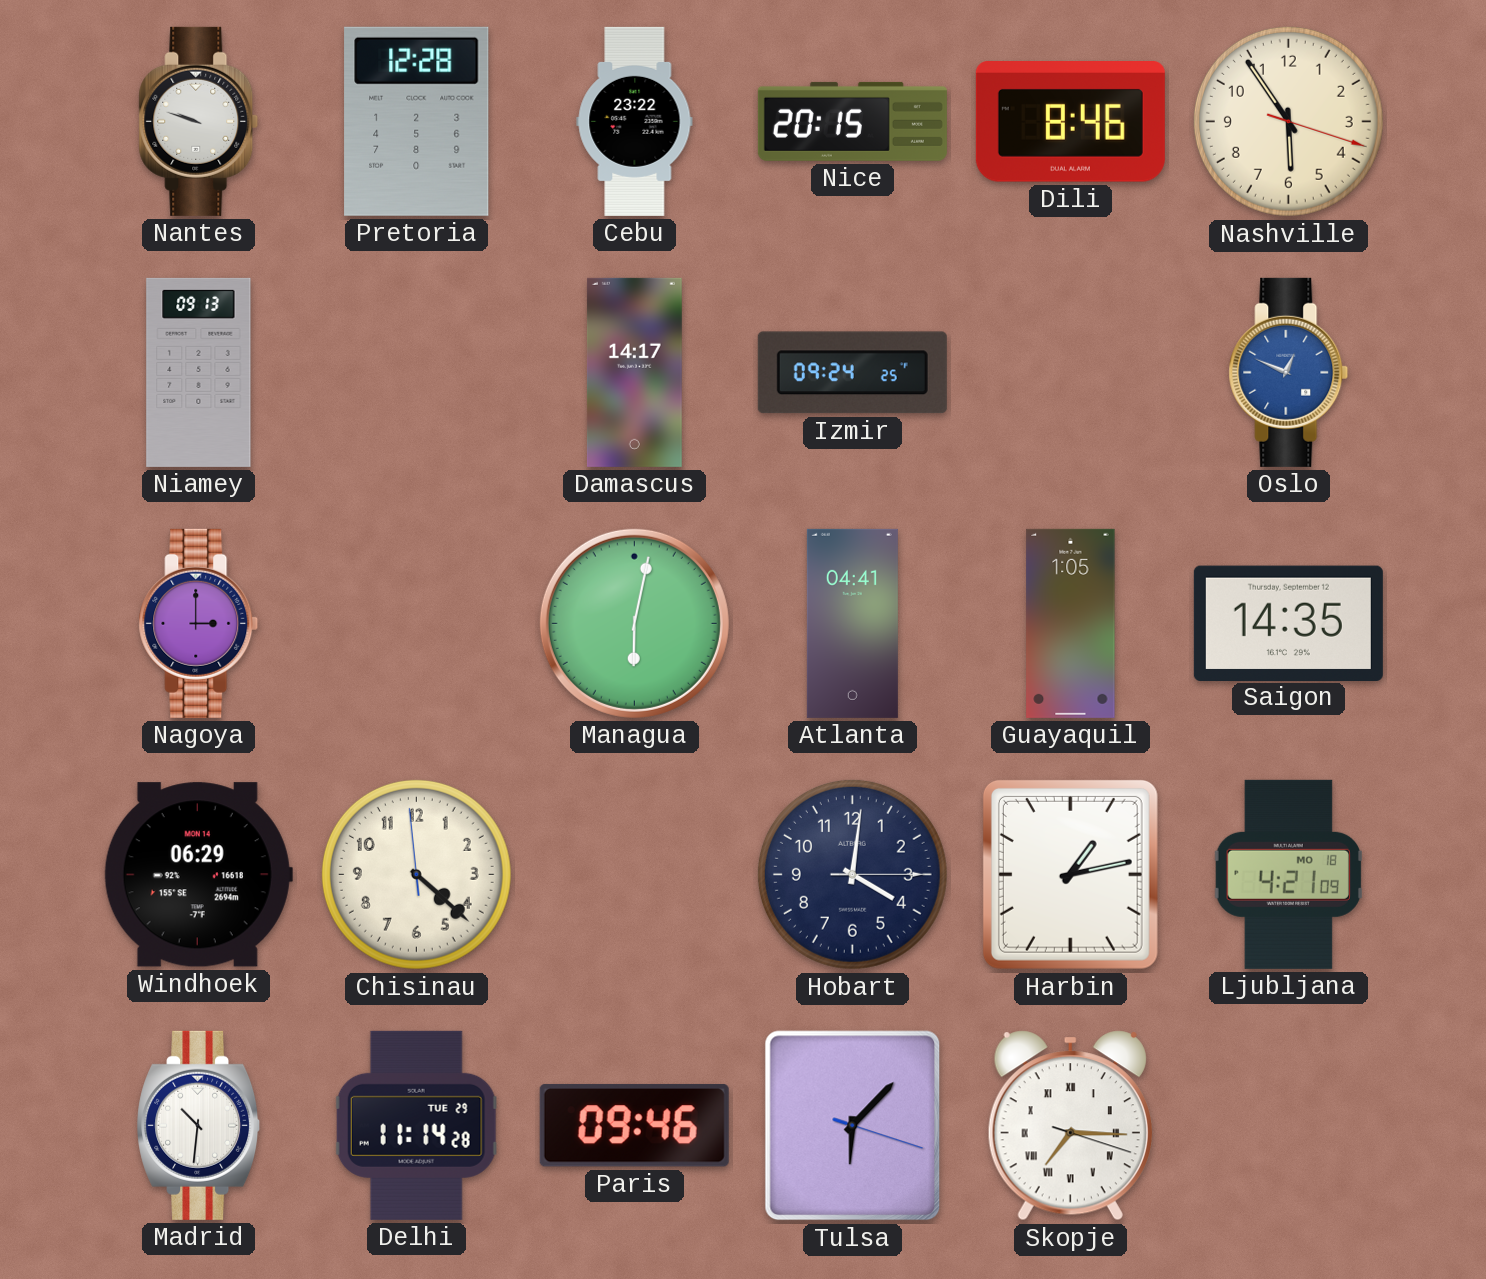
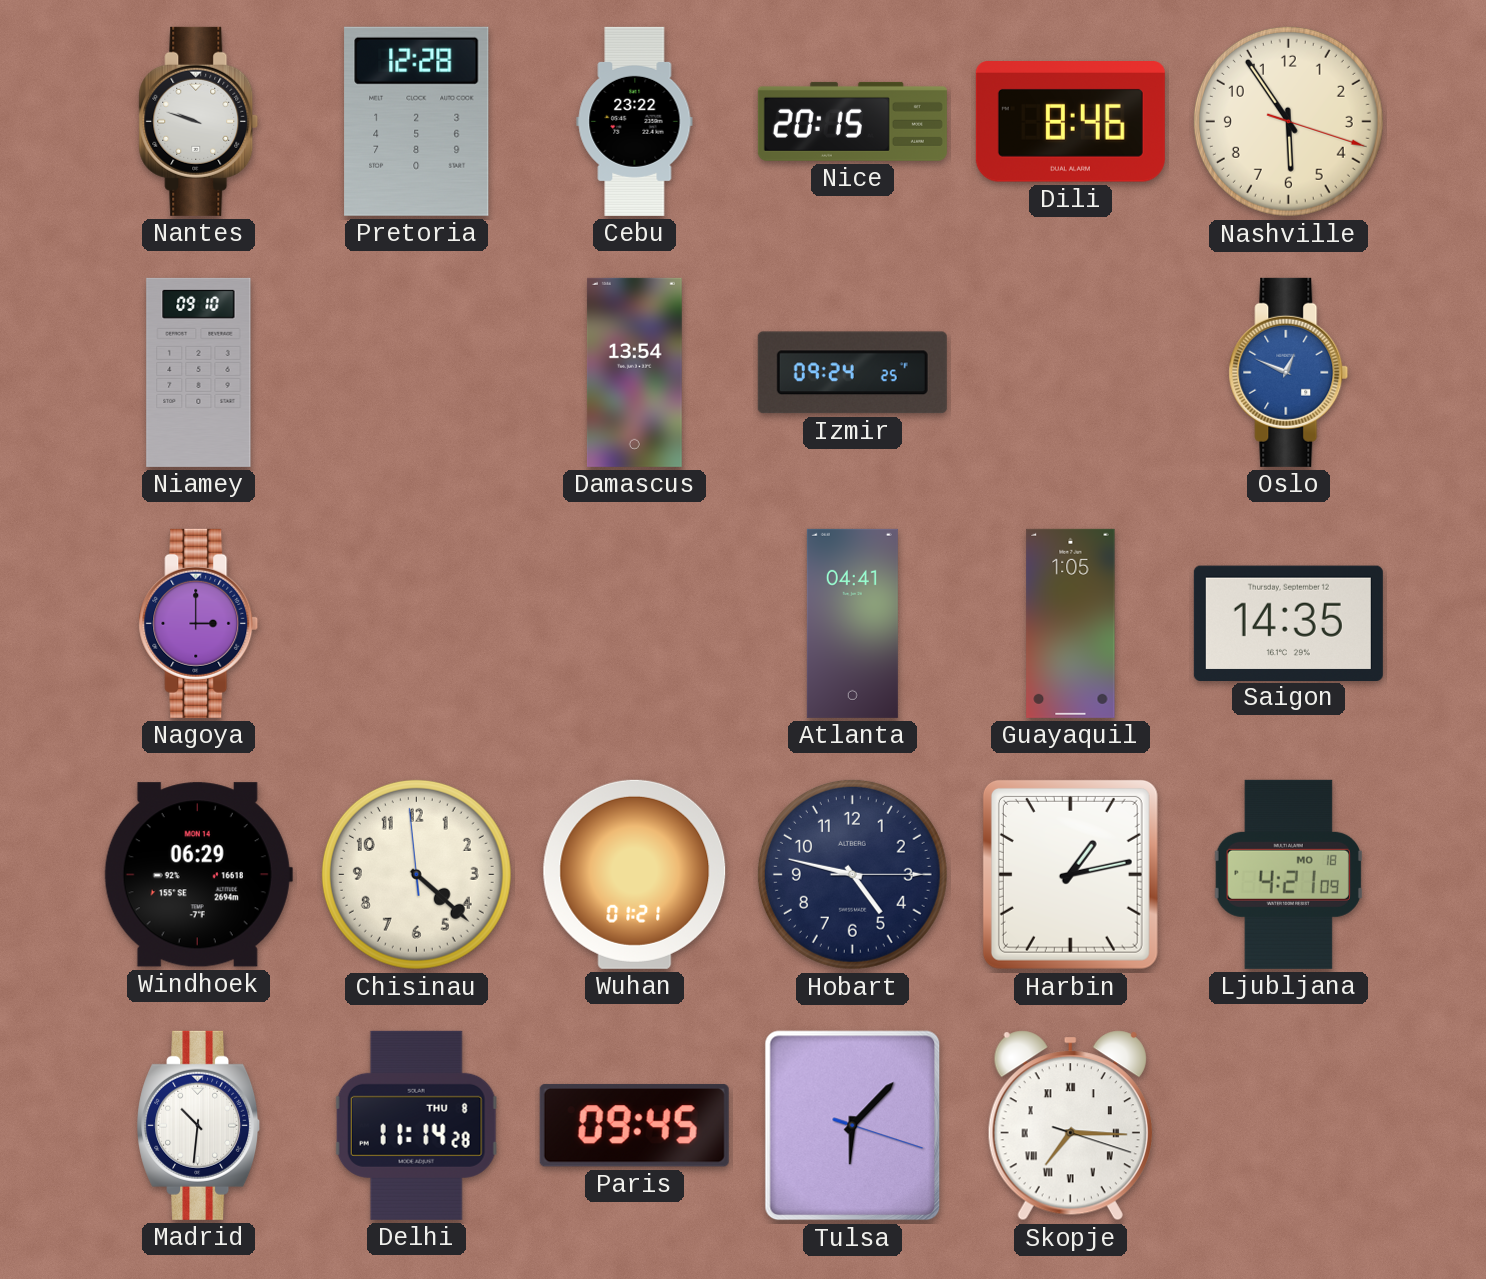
Niamey: 09:13 -> 09:10
Damascus: 14:17 -> 13:54
Managua: 6:02 -> none
Wuhan: none -> 01:21
Hobart: 4:01 -> 4:47
Delhi date: TUE 29 -> THU 8
Paris: 09:46 -> 09:45
